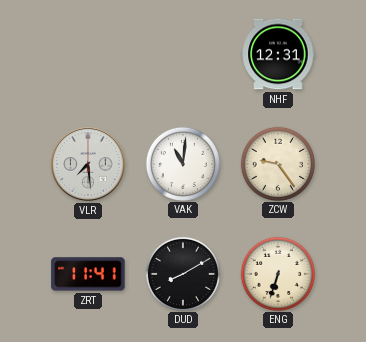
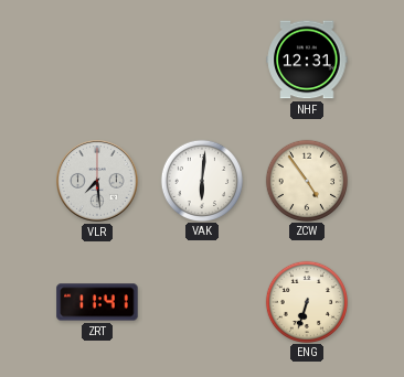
VAK: 11:01 -> 6:01
ZCW: 9:24 -> 4:54
DUD: 8:10 -> none
